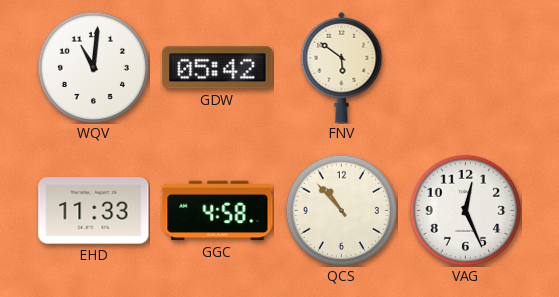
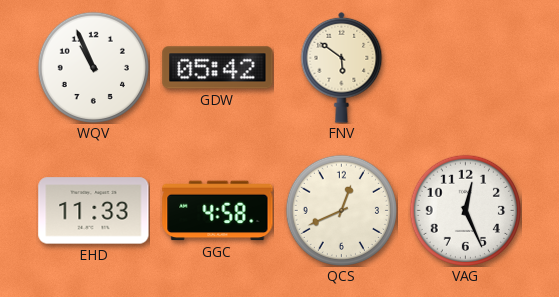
WQV: 11:01 -> 10:56
QCS: 10:53 -> 12:41
